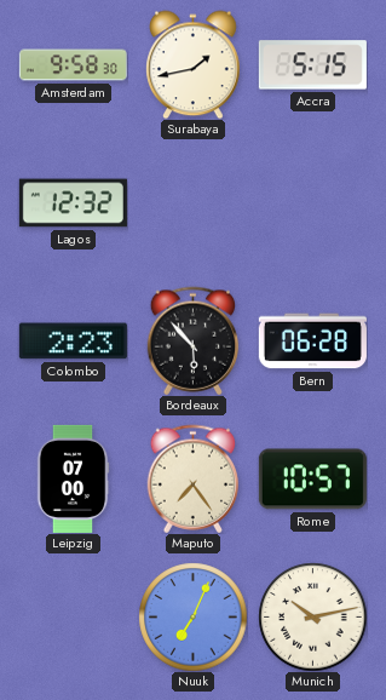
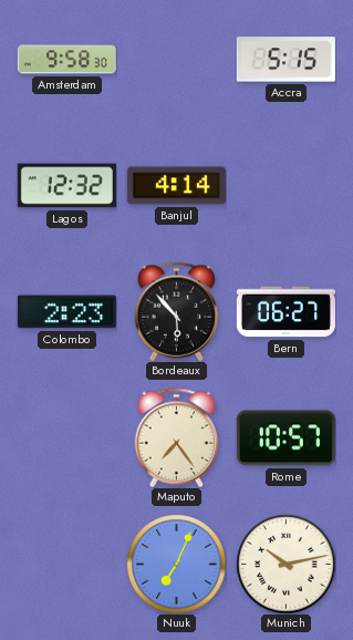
Surabaya: 1:43 -> none
Banjul: none -> 4:14
Bern: 06:28 -> 06:27
Leipzig: 07:00 -> none
